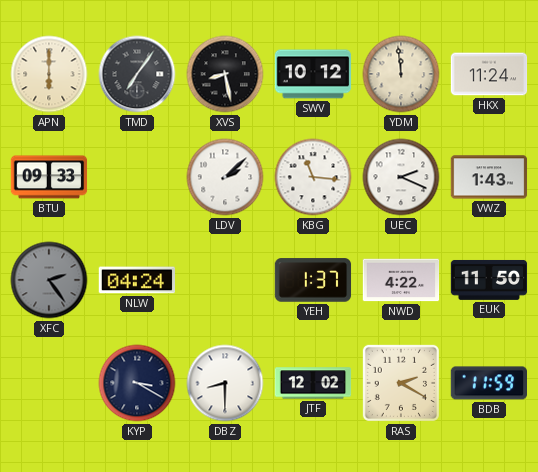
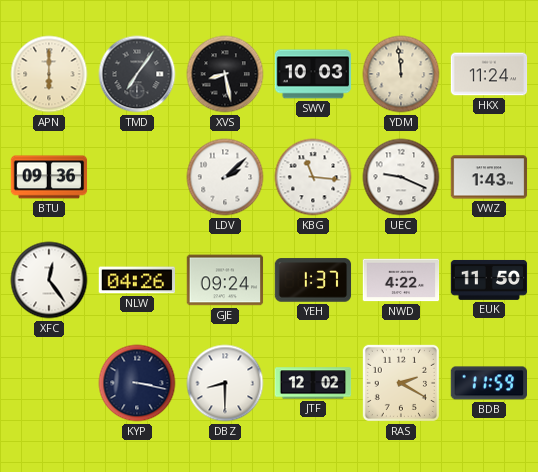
SWV: 10:12 -> 10:03
BTU: 09:33 -> 09:36
UEC: 2:19 -> 9:19
XFC: 2:24 -> 12:24
XFC dial: grey -> white
NLW: 04:24 -> 04:26
GJE: none -> 09:24
KYP: 3:20 -> 3:17
